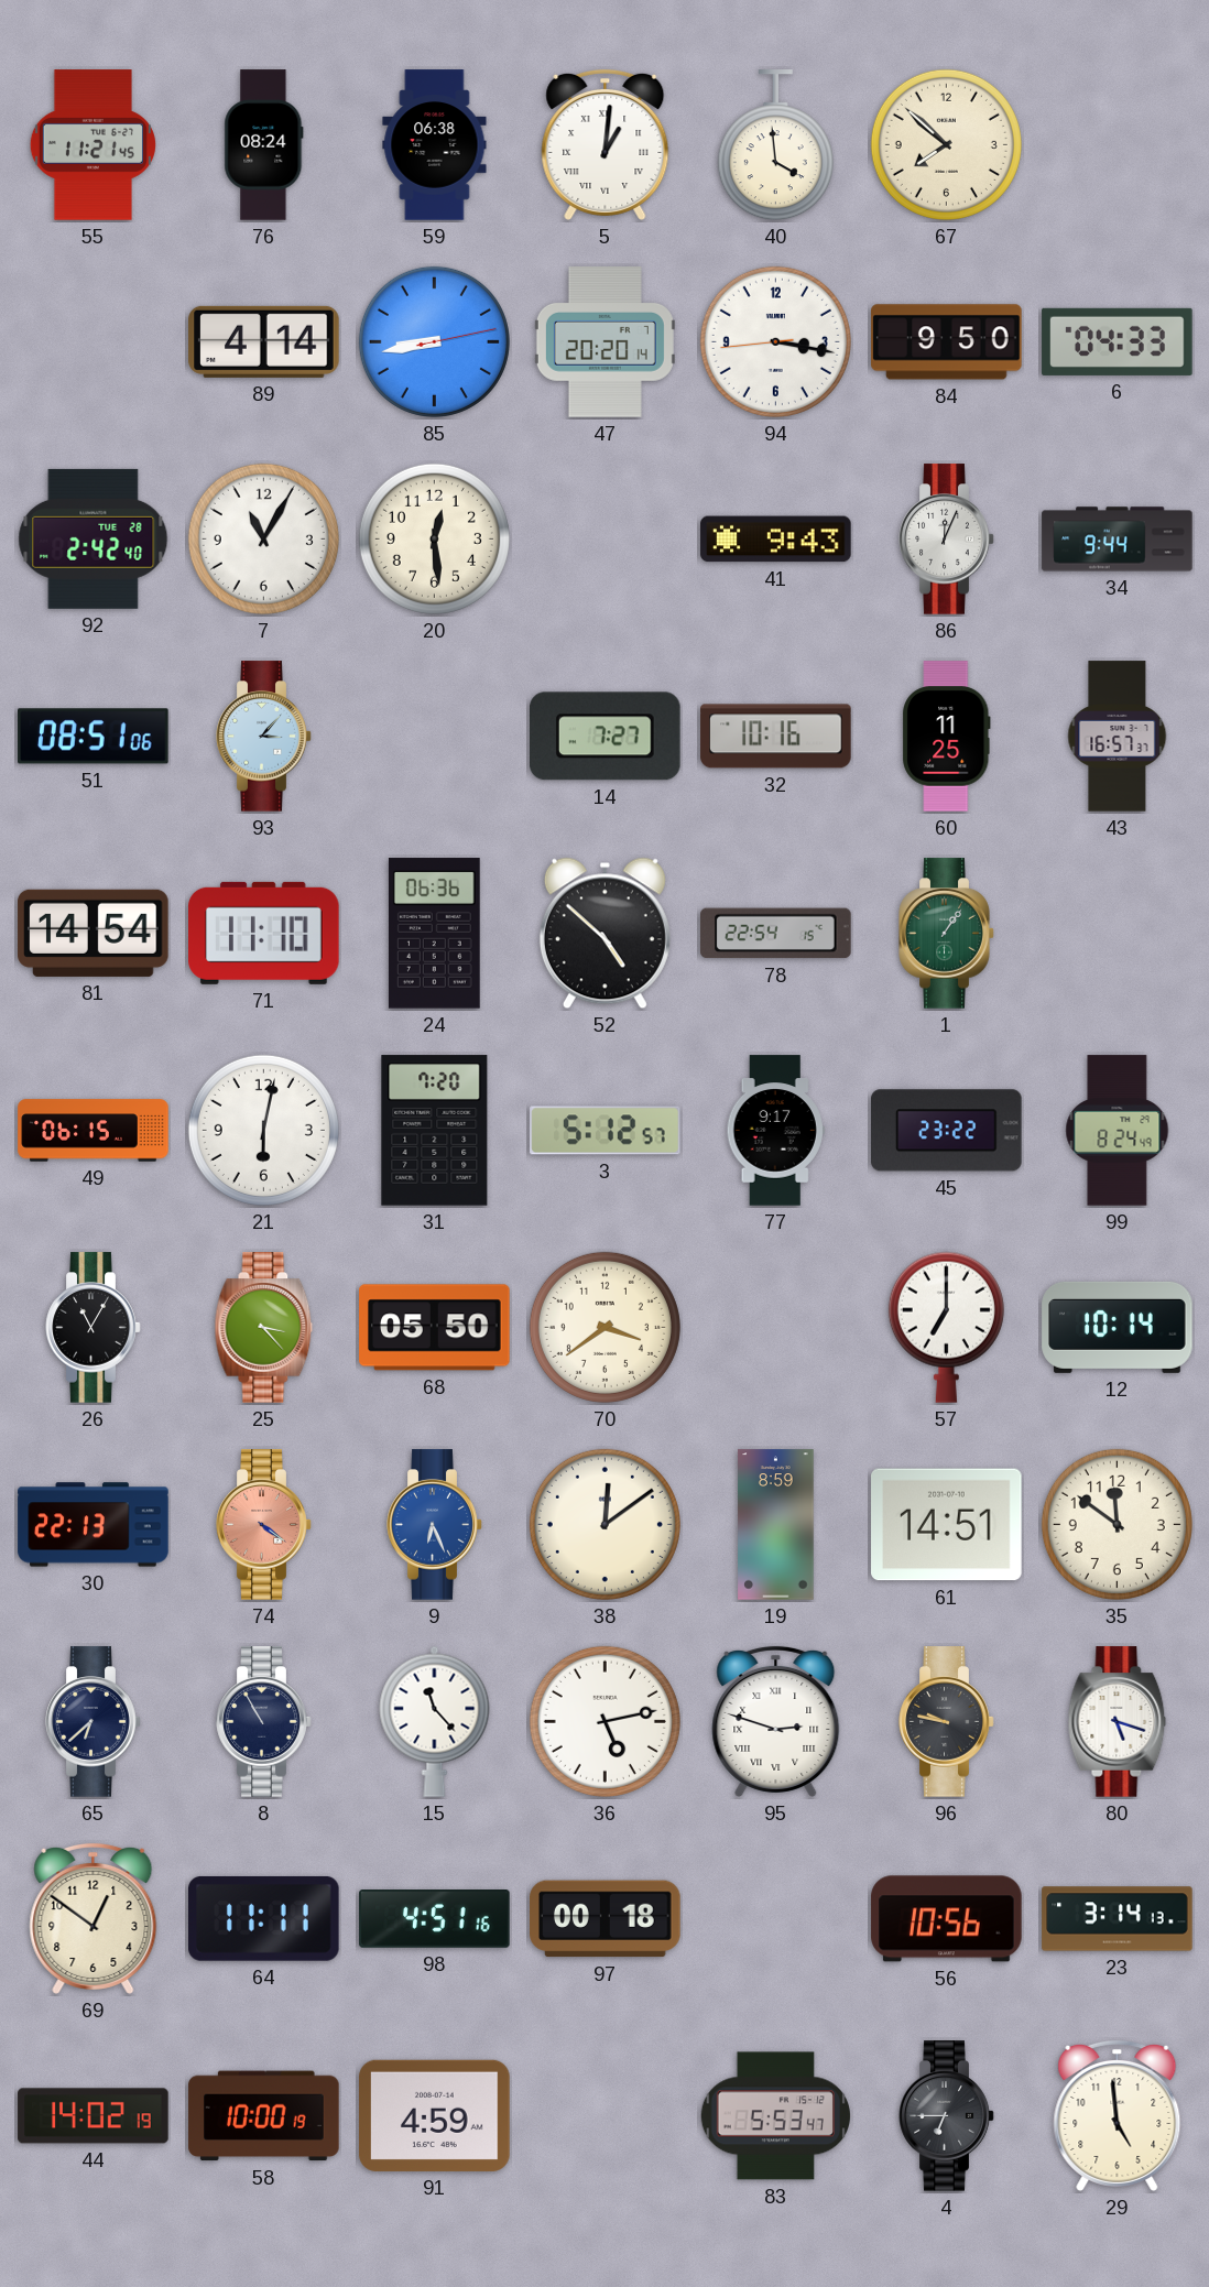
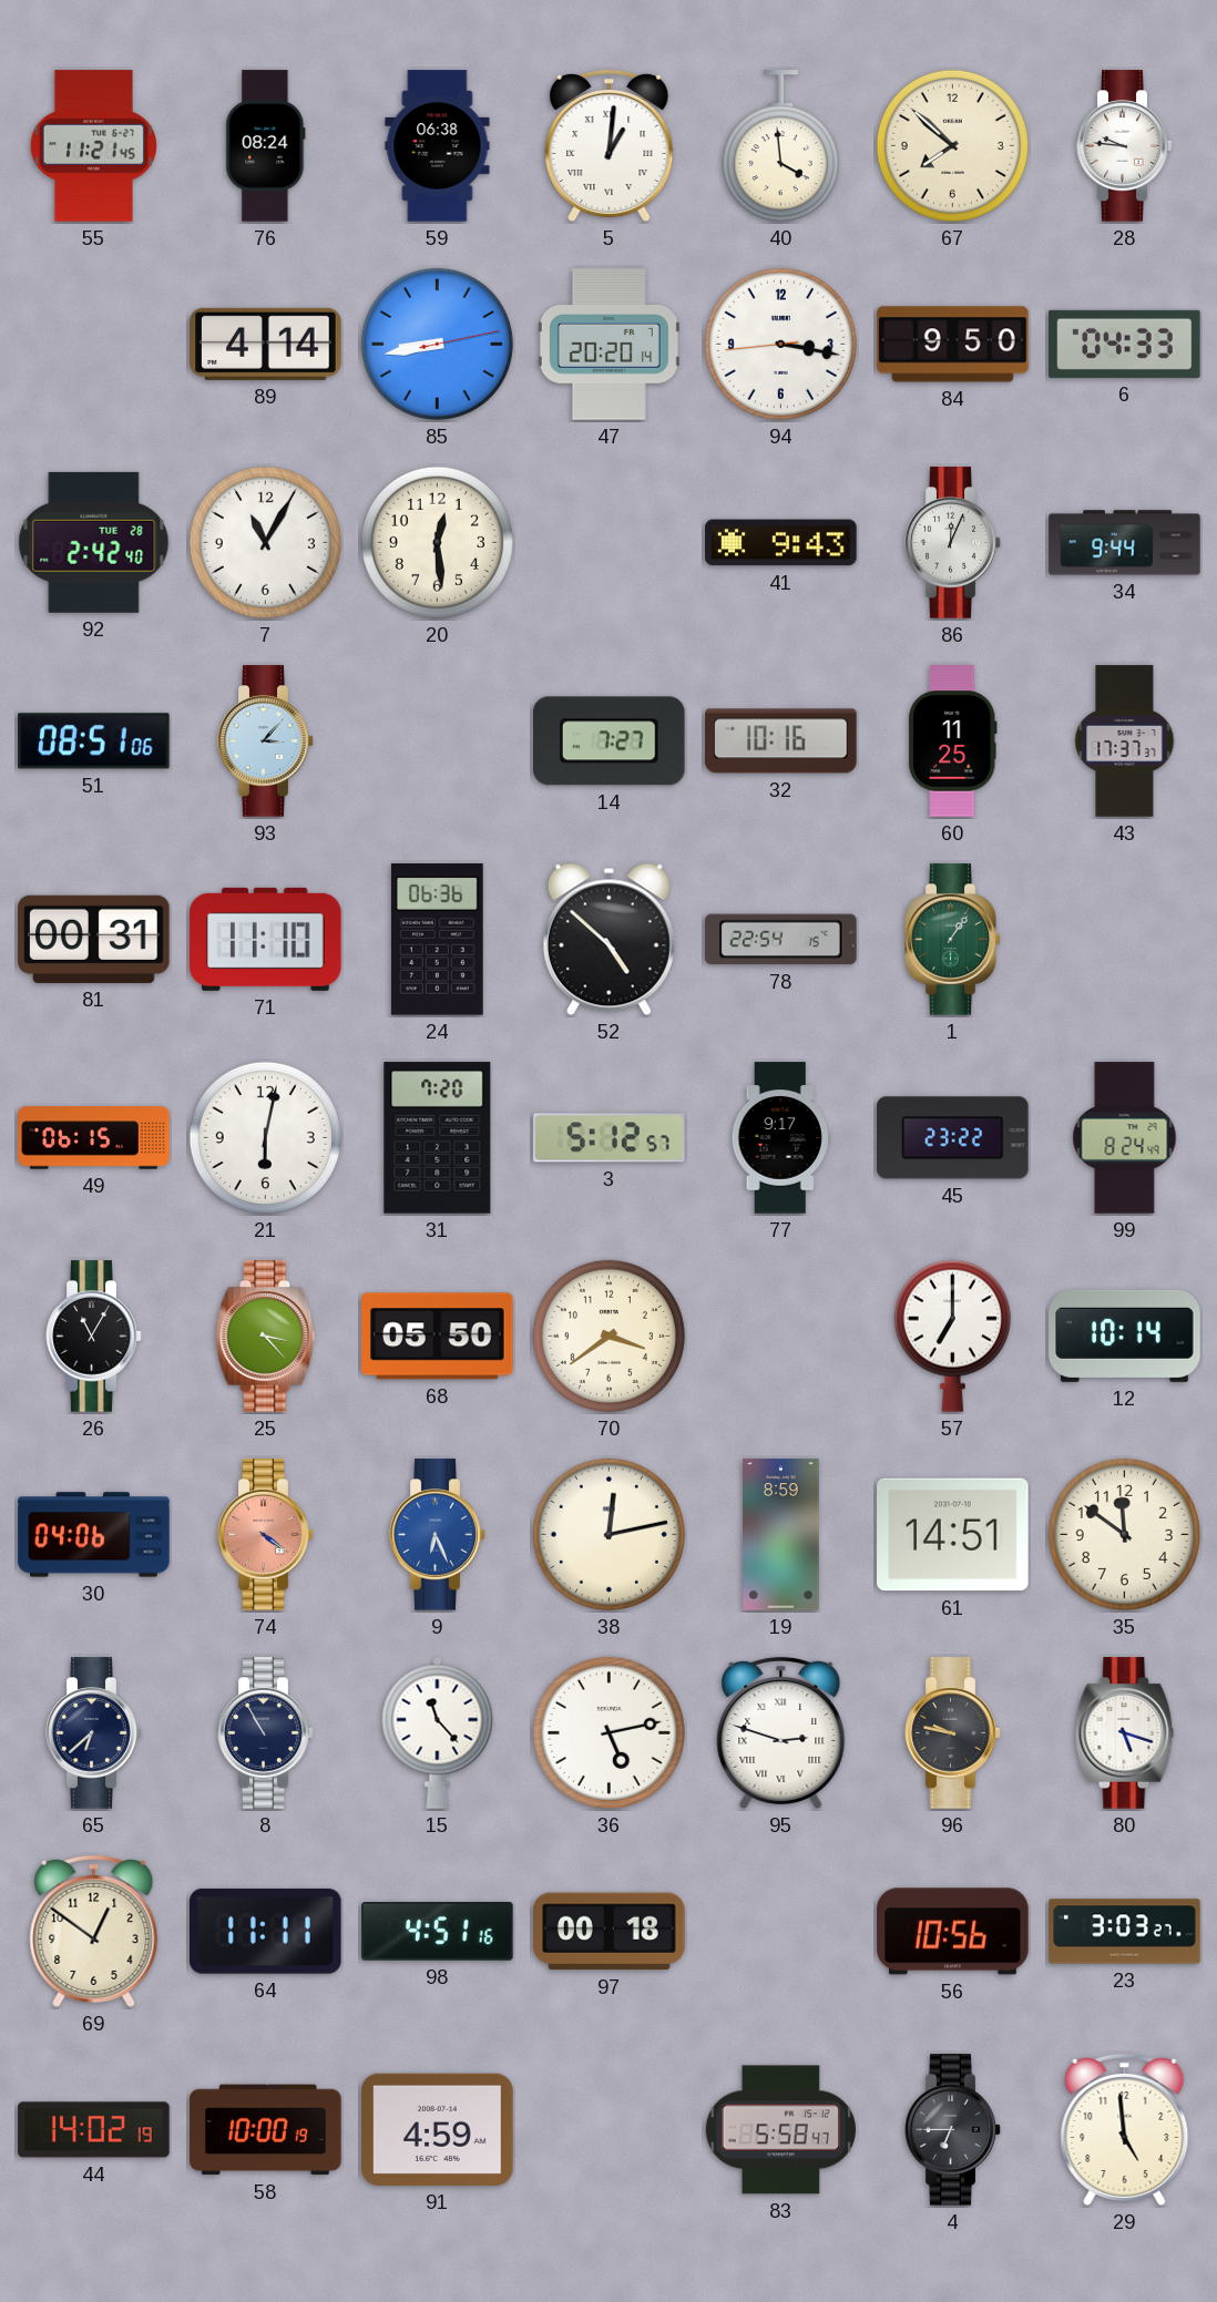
28: none -> 9:46
43: 16:57 -> 17:37
81: 14:54 -> 00:31
30: 22:13 -> 04:06
38: 12:09 -> 12:13
23: 3:14 -> 3:03
83: 5:53 -> 5:58
